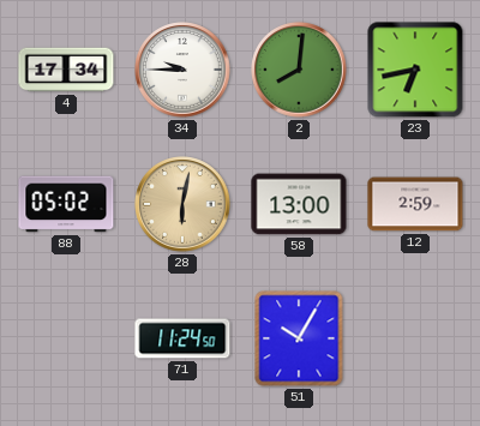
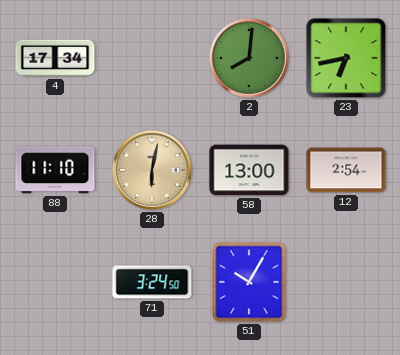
34: 9:45 -> none
88: 05:02 -> 11:10
12: 2:59 -> 2:54
71: 11:24 -> 3:24
